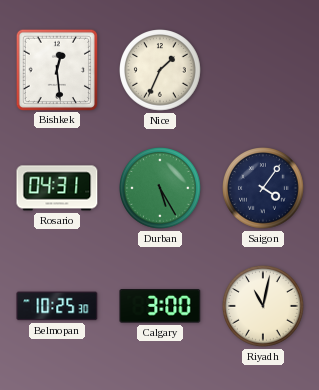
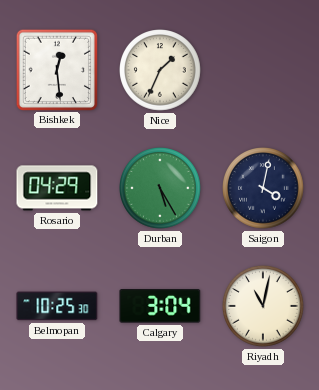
Rosario: 04:31 -> 04:29
Saigon: 4:06 -> 4:02
Calgary: 3:00 -> 3:04
